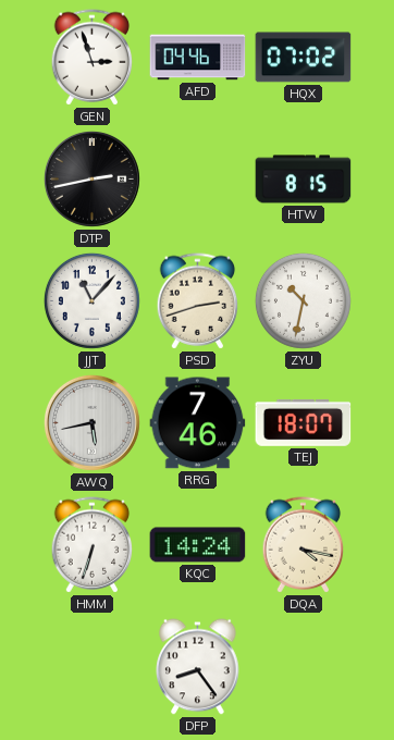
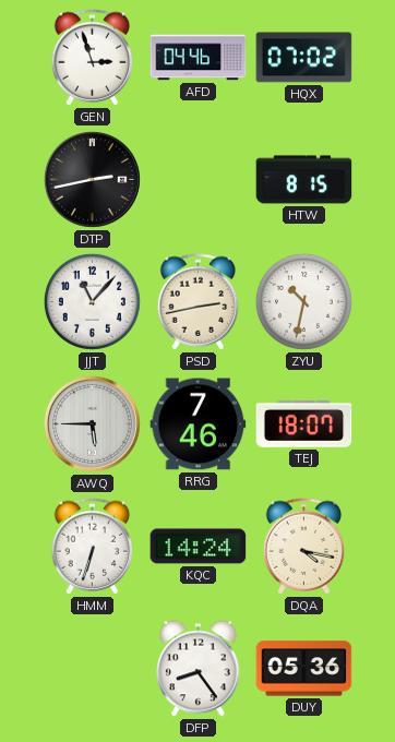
PSD: 2:42 -> 2:43
AWQ: 5:43 -> 5:45
DUY: none -> 05:36
